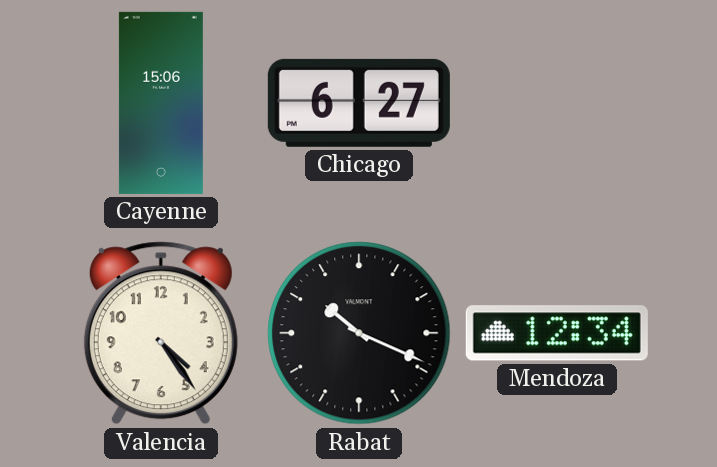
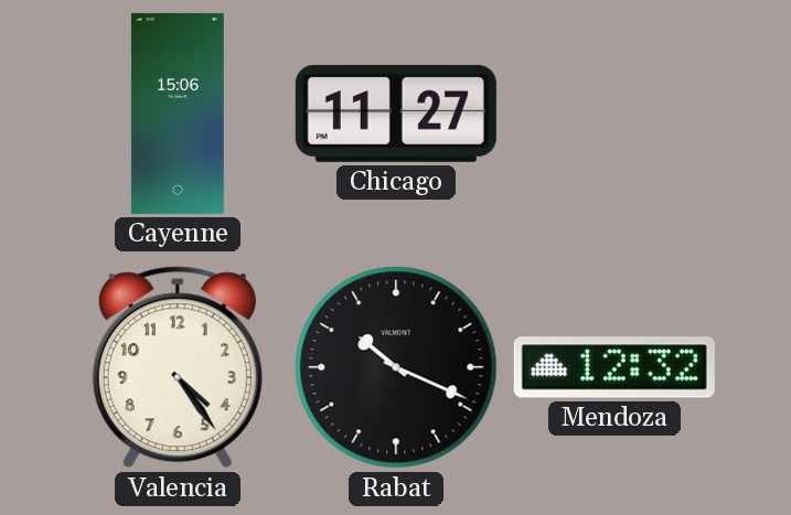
Chicago: 6:27 -> 11:27
Mendoza: 12:34 -> 12:32
